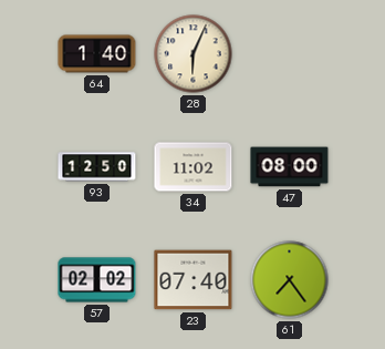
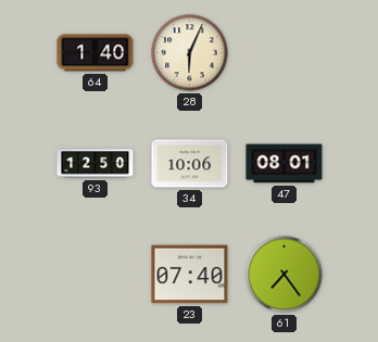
34: 11:02 -> 10:06
47: 08:00 -> 08:01
57: 02:02 -> none
